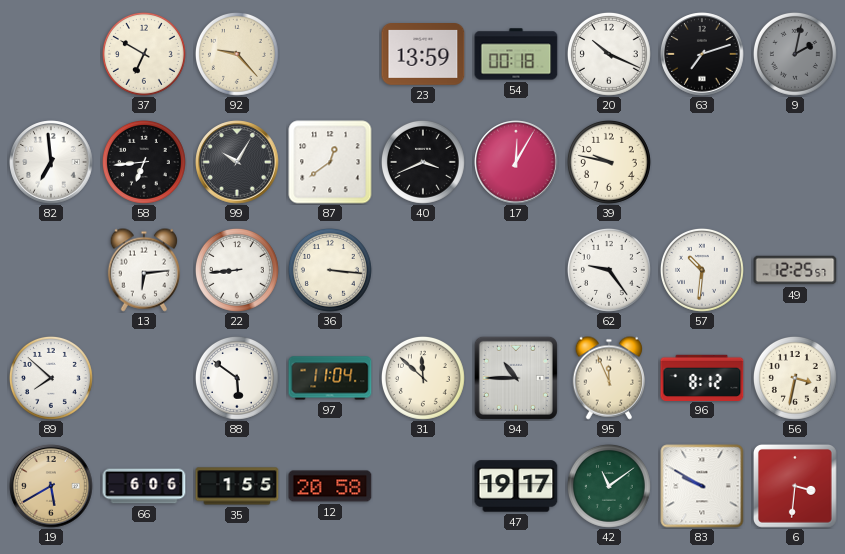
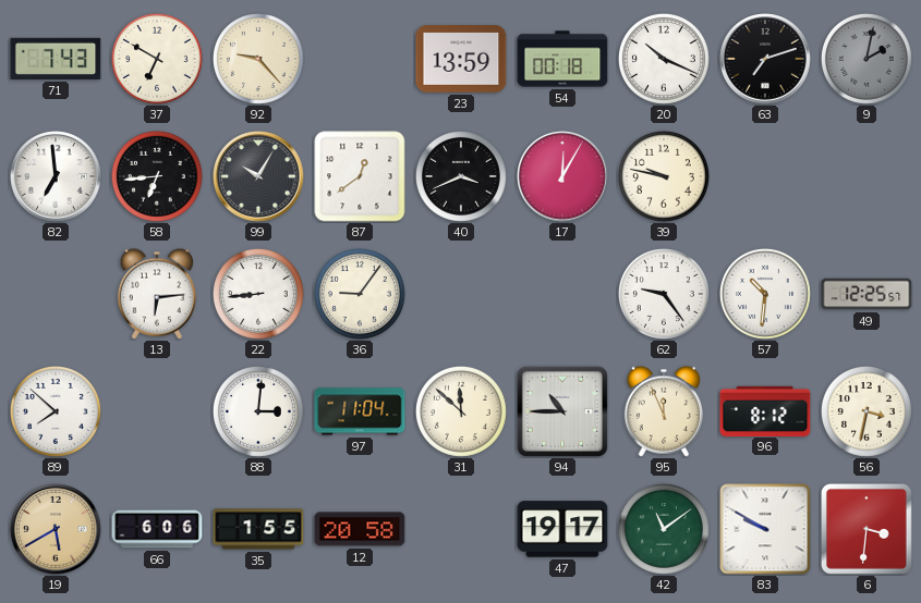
71: none -> 7:43
36: 3:16 -> 9:06
88: 5:51 -> 3:01
